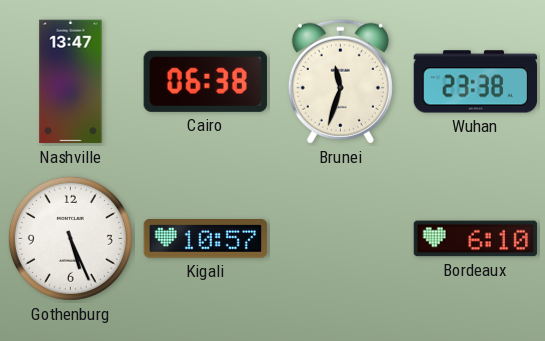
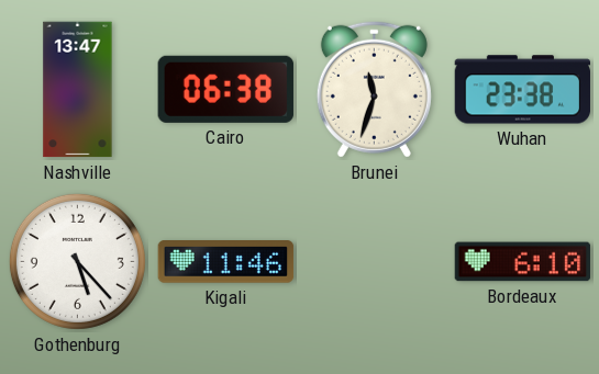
Gothenburg: 5:26 -> 5:23
Kigali: 10:57 -> 11:46
